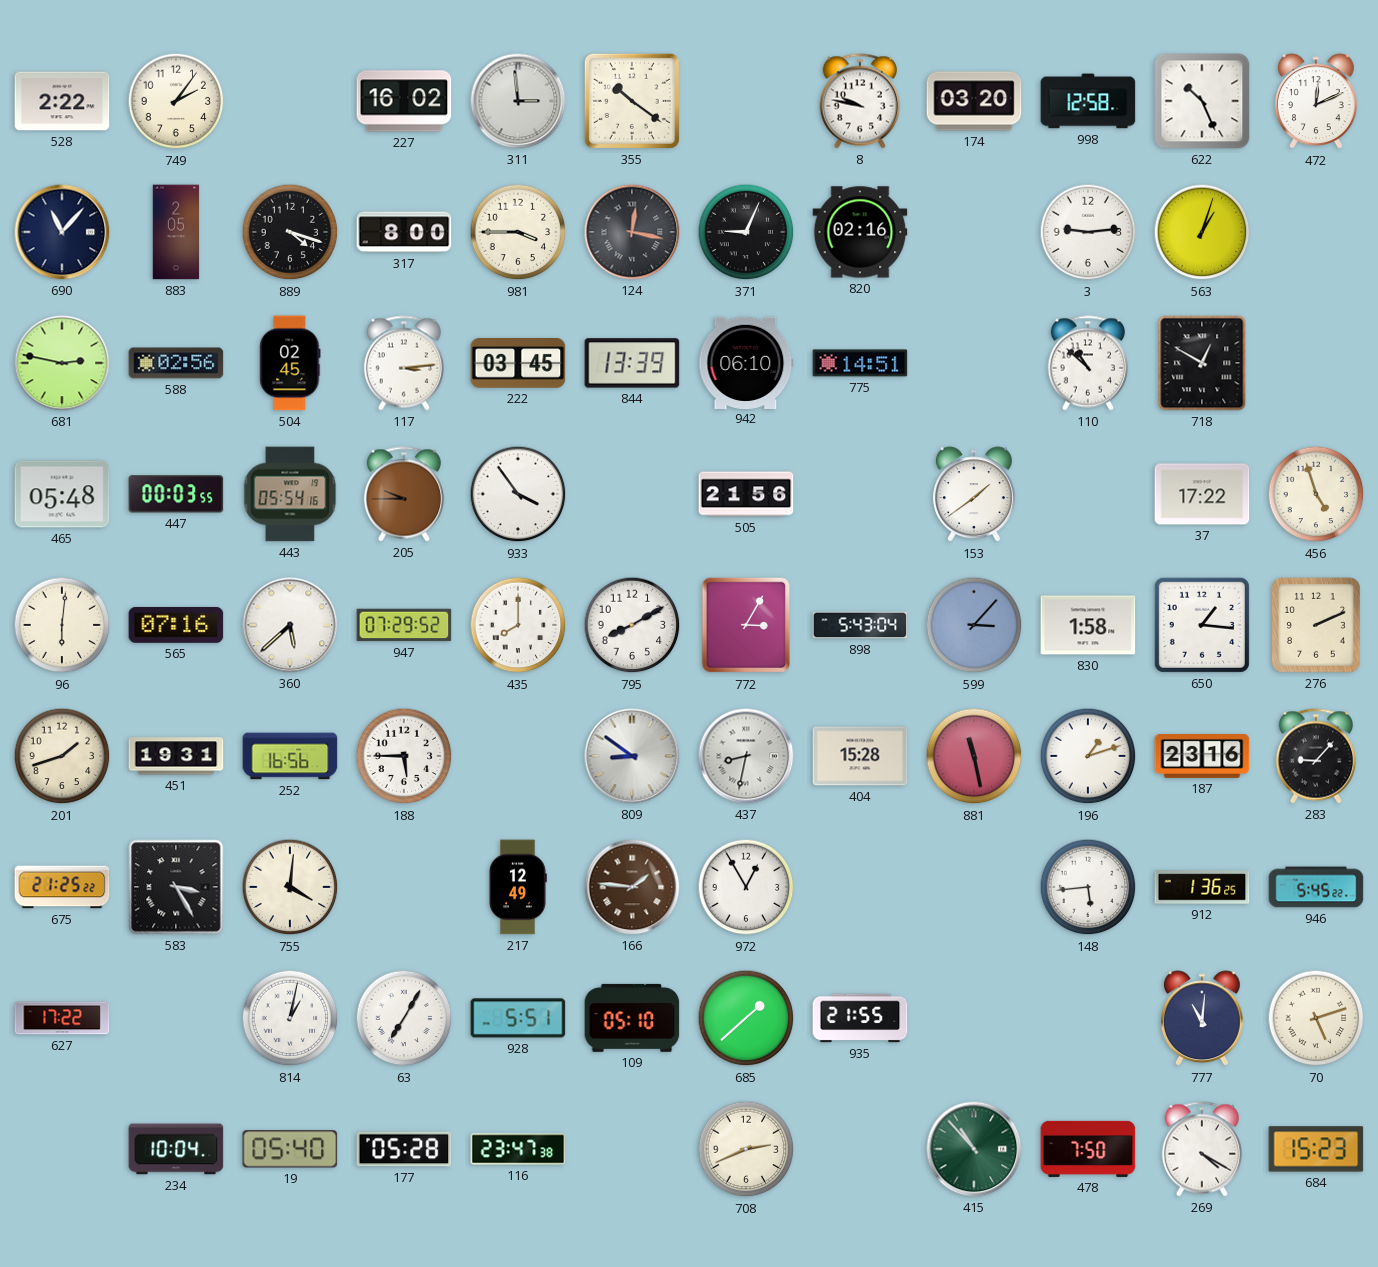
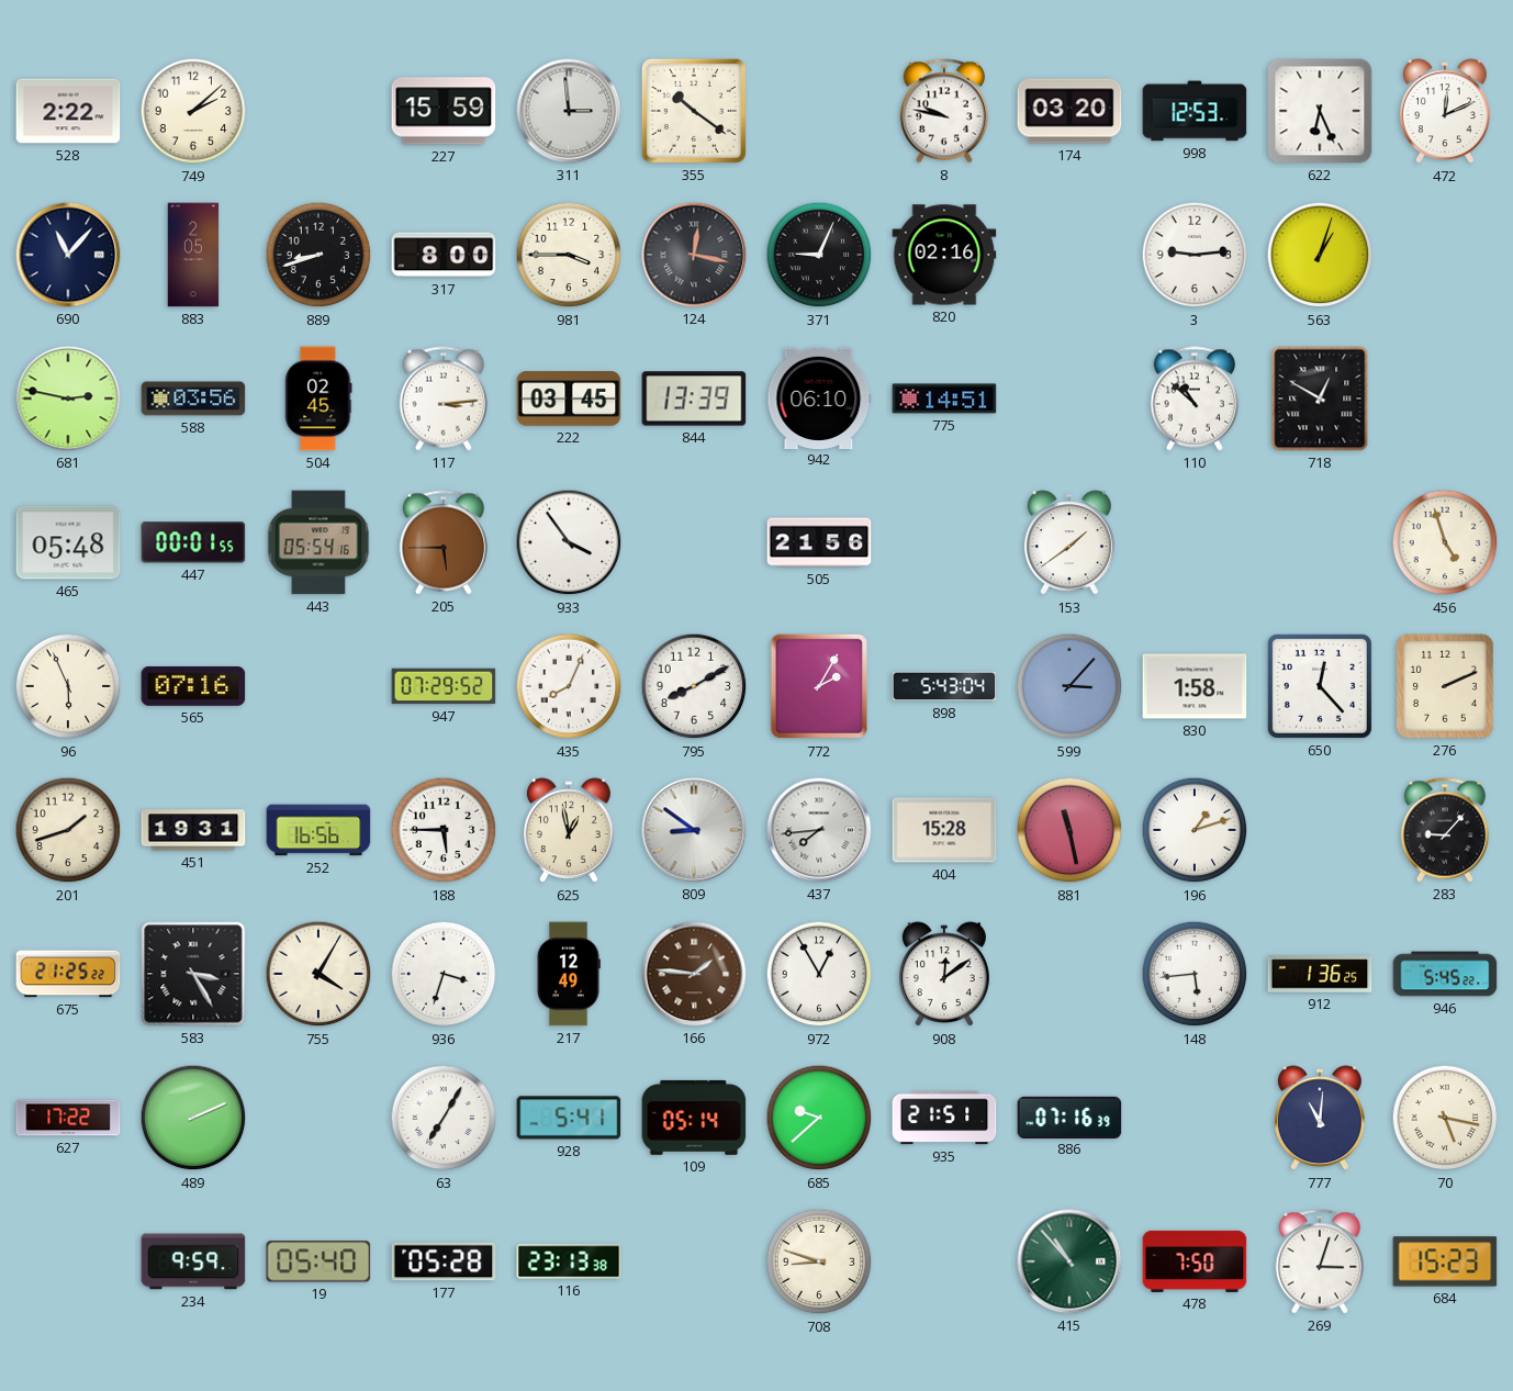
749: 2:06 -> 2:08
227: 16:02 -> 15:59
998: 12:58 -> 12:53
622: 10:26 -> 6:26
889: 4:18 -> 8:42
588: 02:56 -> 03:56
447: 00:03 -> 00:01
205: 9:45 -> 5:45
37: 17:22 -> none
96: 6:01 -> 5:56
360: 5:38 -> none
435: 8:00 -> 8:04
772: 3:05 -> 2:05
650: 1:16 -> 12:23
625: none -> 12:58
437: 8:32 -> 7:44
187: 23:16 -> none
755: 4:01 -> 4:05
936: none -> 3:33
908: none -> 12:09
489: none -> 2:11
814: 1:02 -> none
928: 5:51 -> 5:41
109: 05:10 -> 05:14
685: 1:38 -> 9:38
935: 21:55 -> 21:51
886: none -> 07:16
70: 5:12 -> 5:17
234: 10:04 -> 9:59
116: 23:47 -> 23:13
708: 2:41 -> 8:48
269: 4:20 -> 3:03
